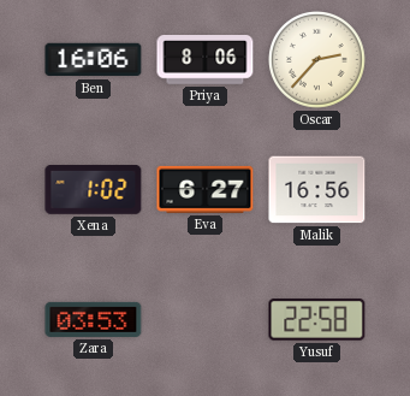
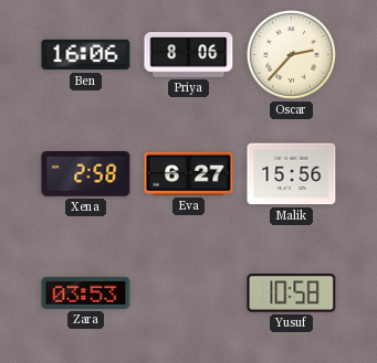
Xena: 1:02 -> 2:58
Malik: 16:56 -> 15:56
Yusuf: 22:58 -> 10:58
